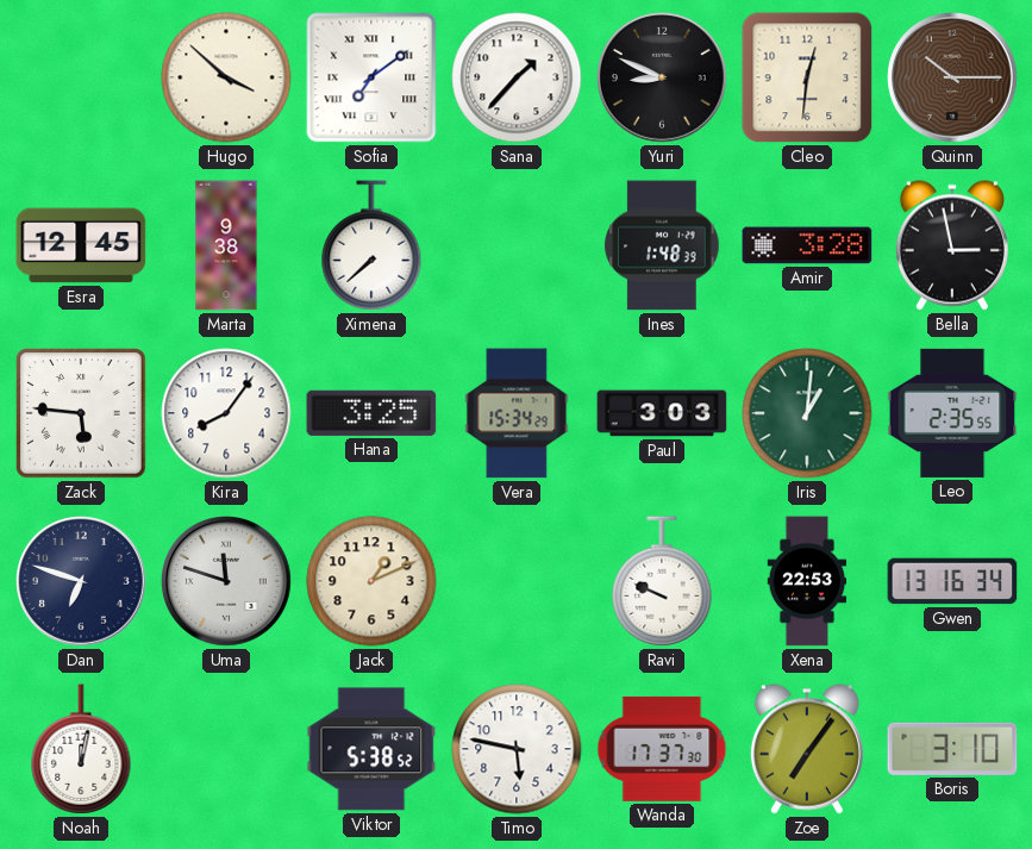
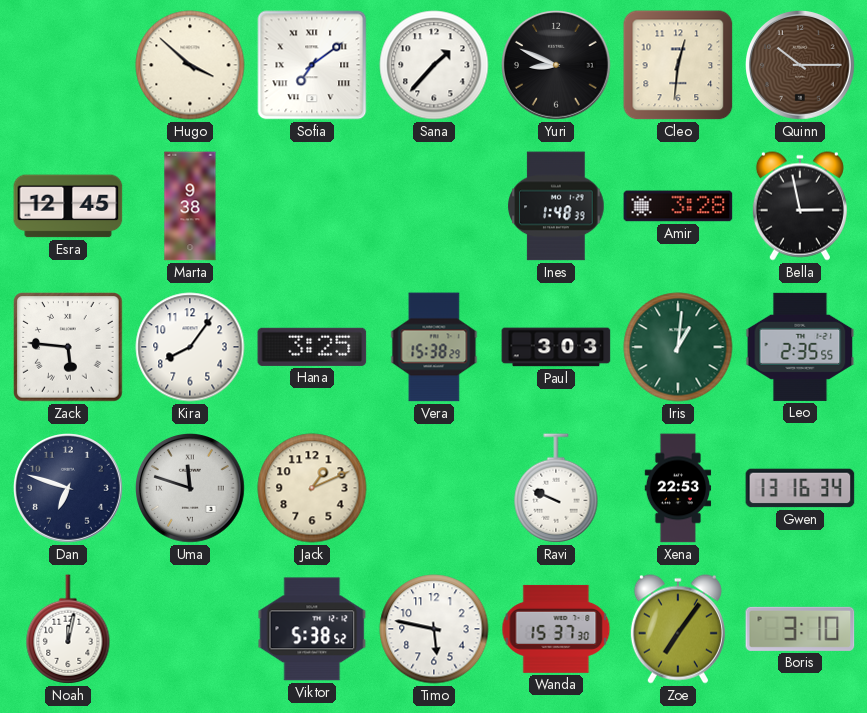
Ximena: 7:38 -> none
Vera: 15:34 -> 15:38
Wanda: 17:37 -> 15:37
